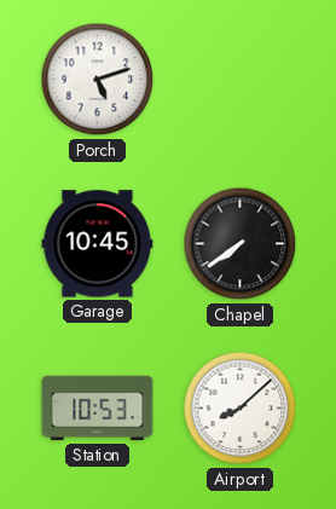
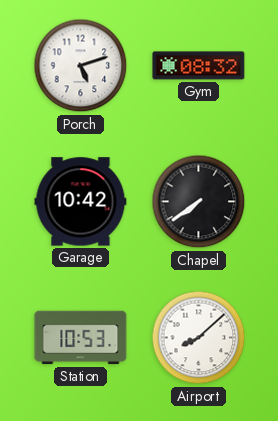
Gym: none -> 08:32
Garage: 10:45 -> 10:42
